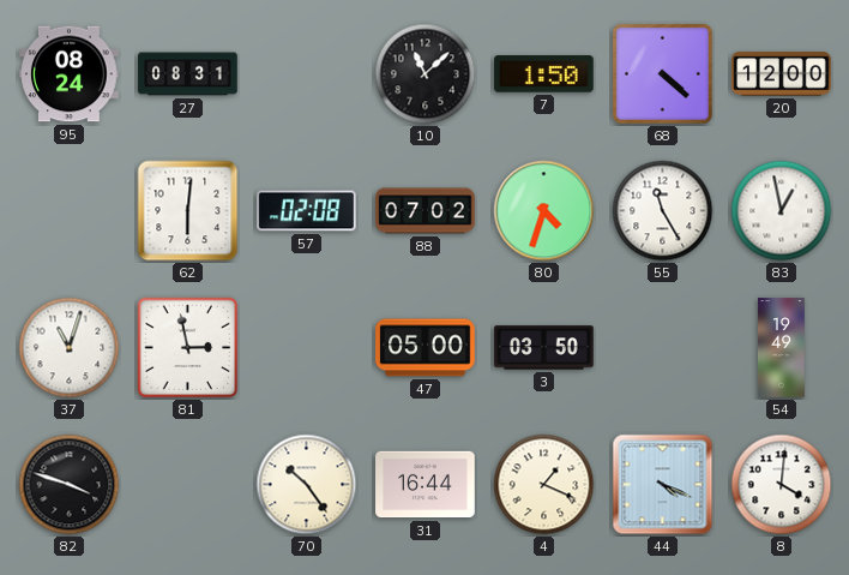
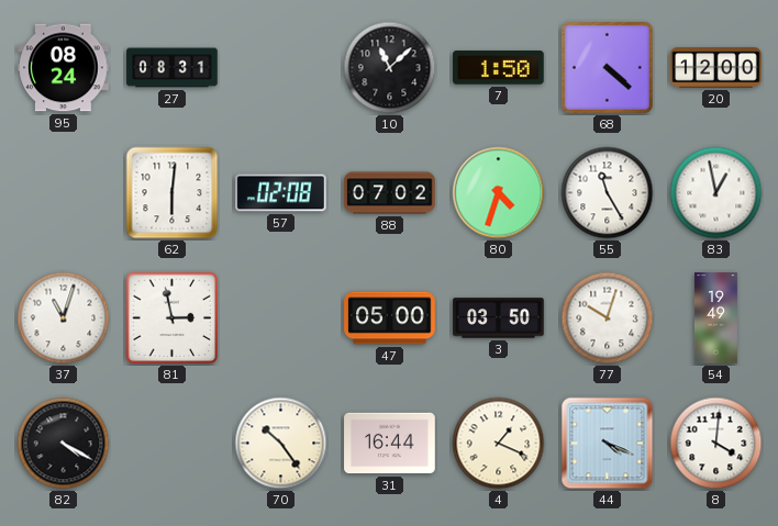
77: none -> 10:03
82: 3:48 -> 4:20
